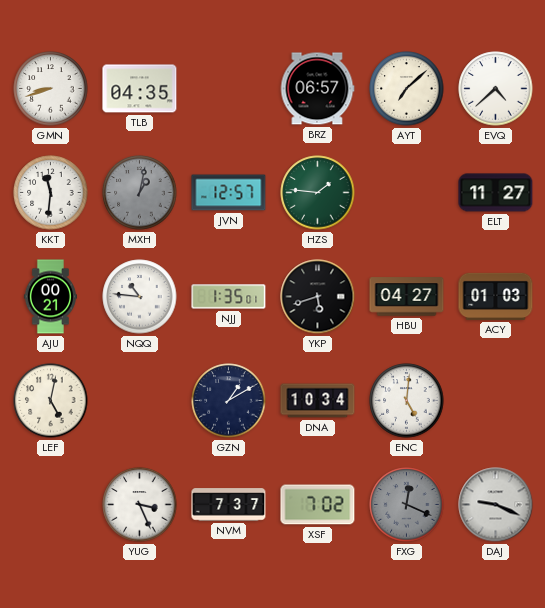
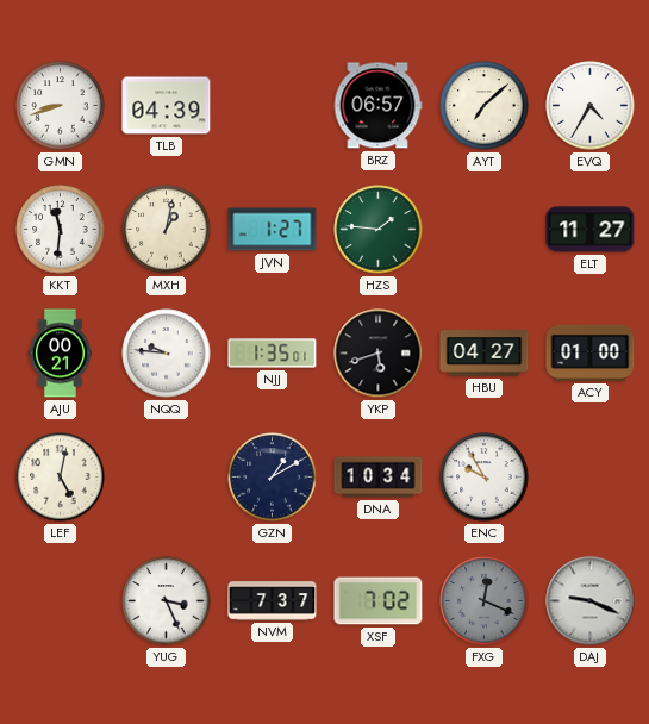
TLB: 04:35 -> 04:39
EVQ: 4:38 -> 4:35
MXH dial: grey -> cream
JVN: 12:57 -> 1:27
NQQ: 10:46 -> 9:46
ACY: 01:03 -> 01:00
ENC: 5:01 -> 9:55
